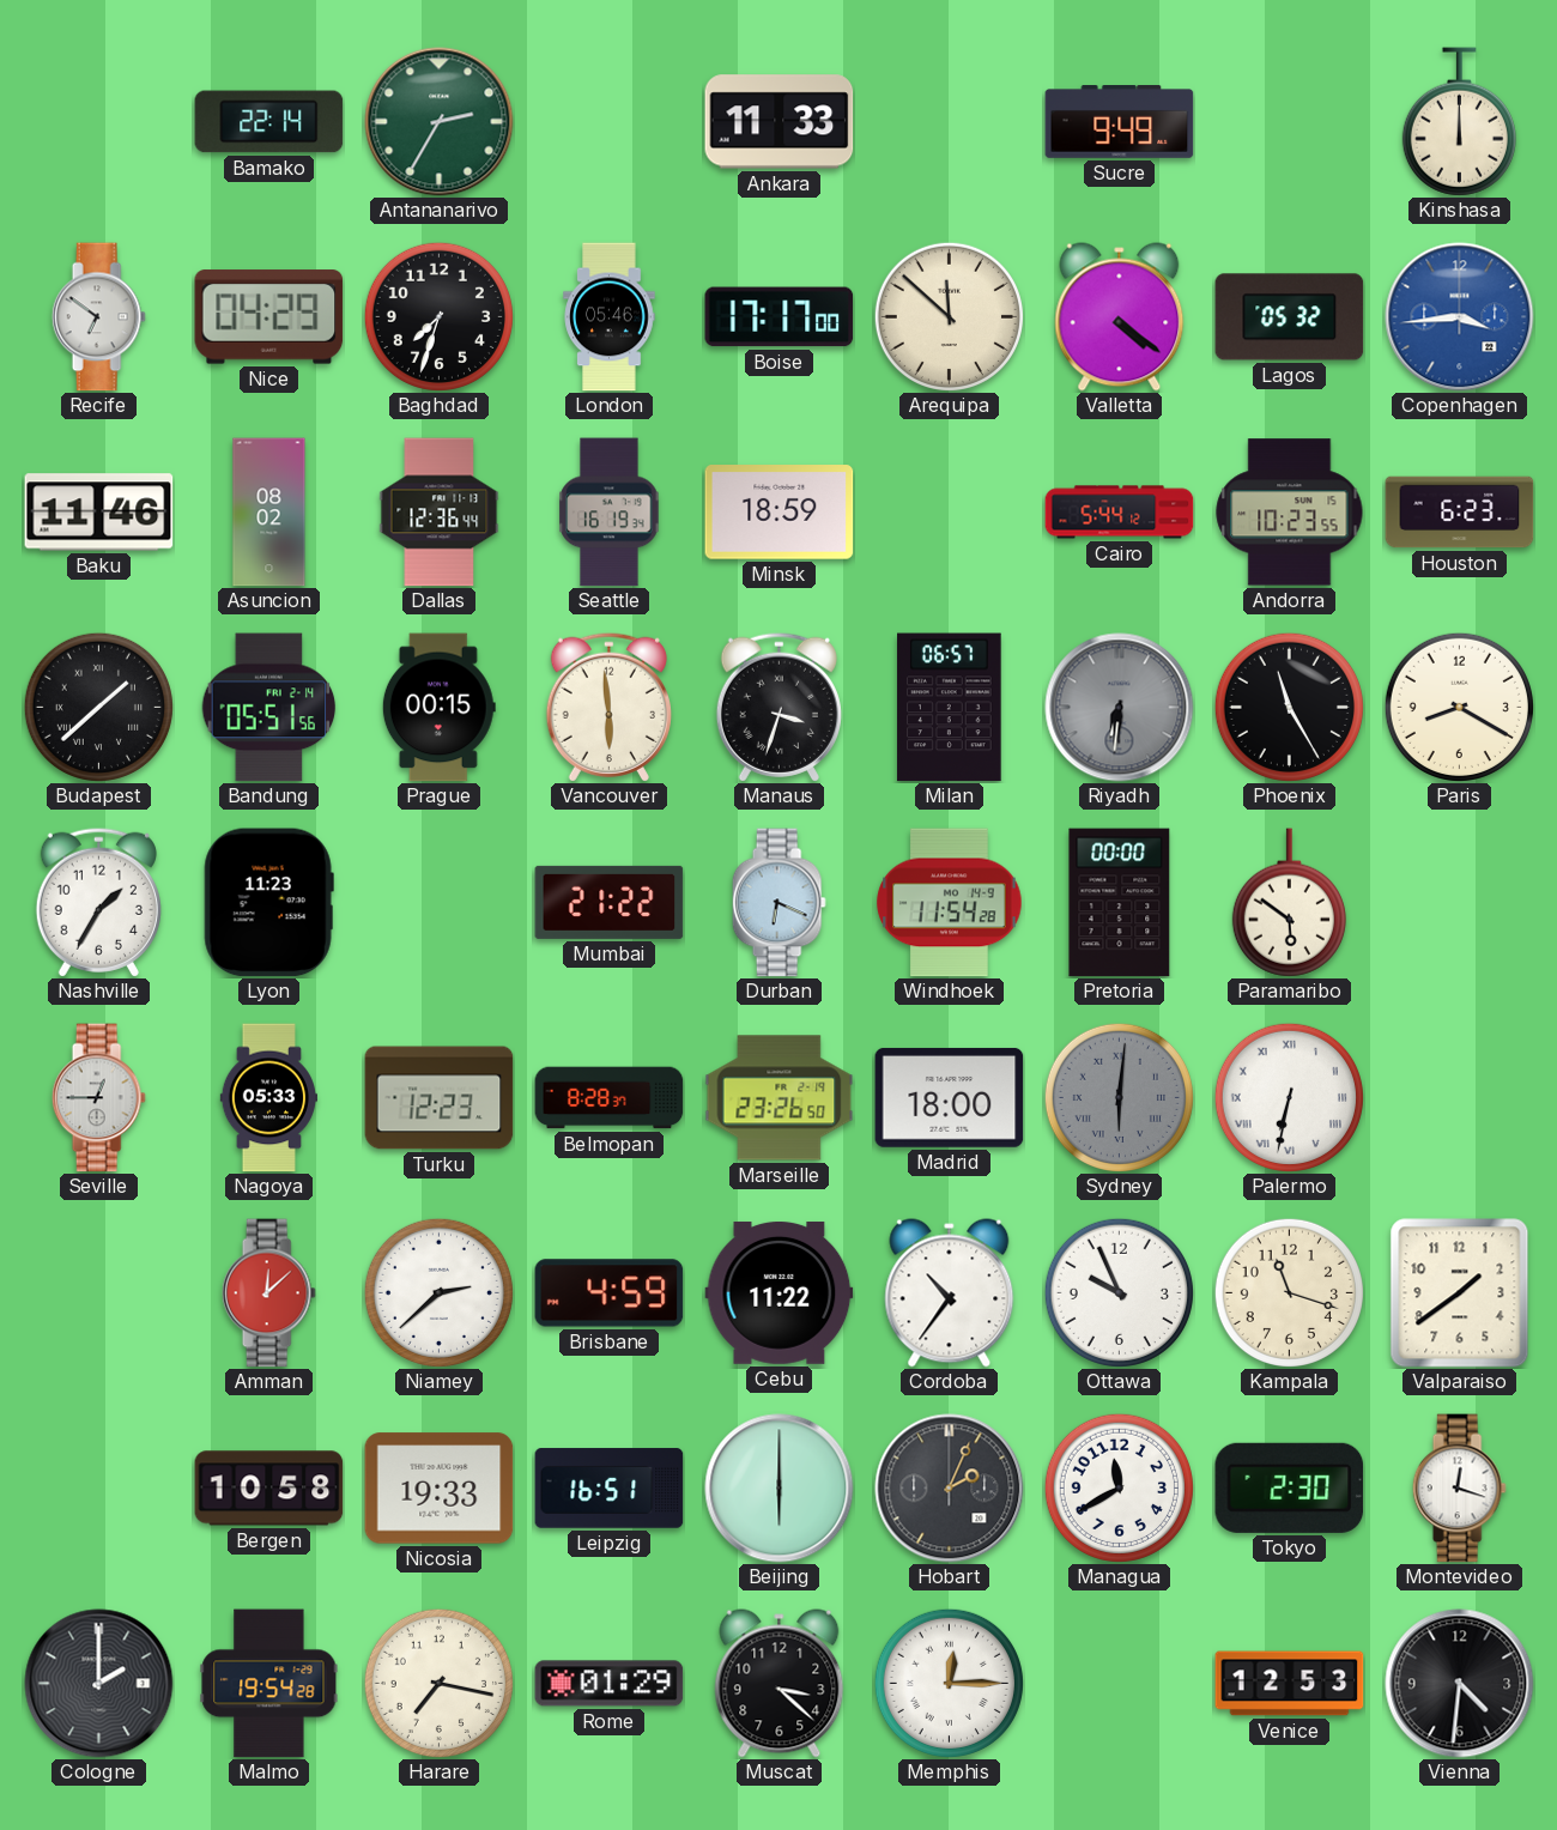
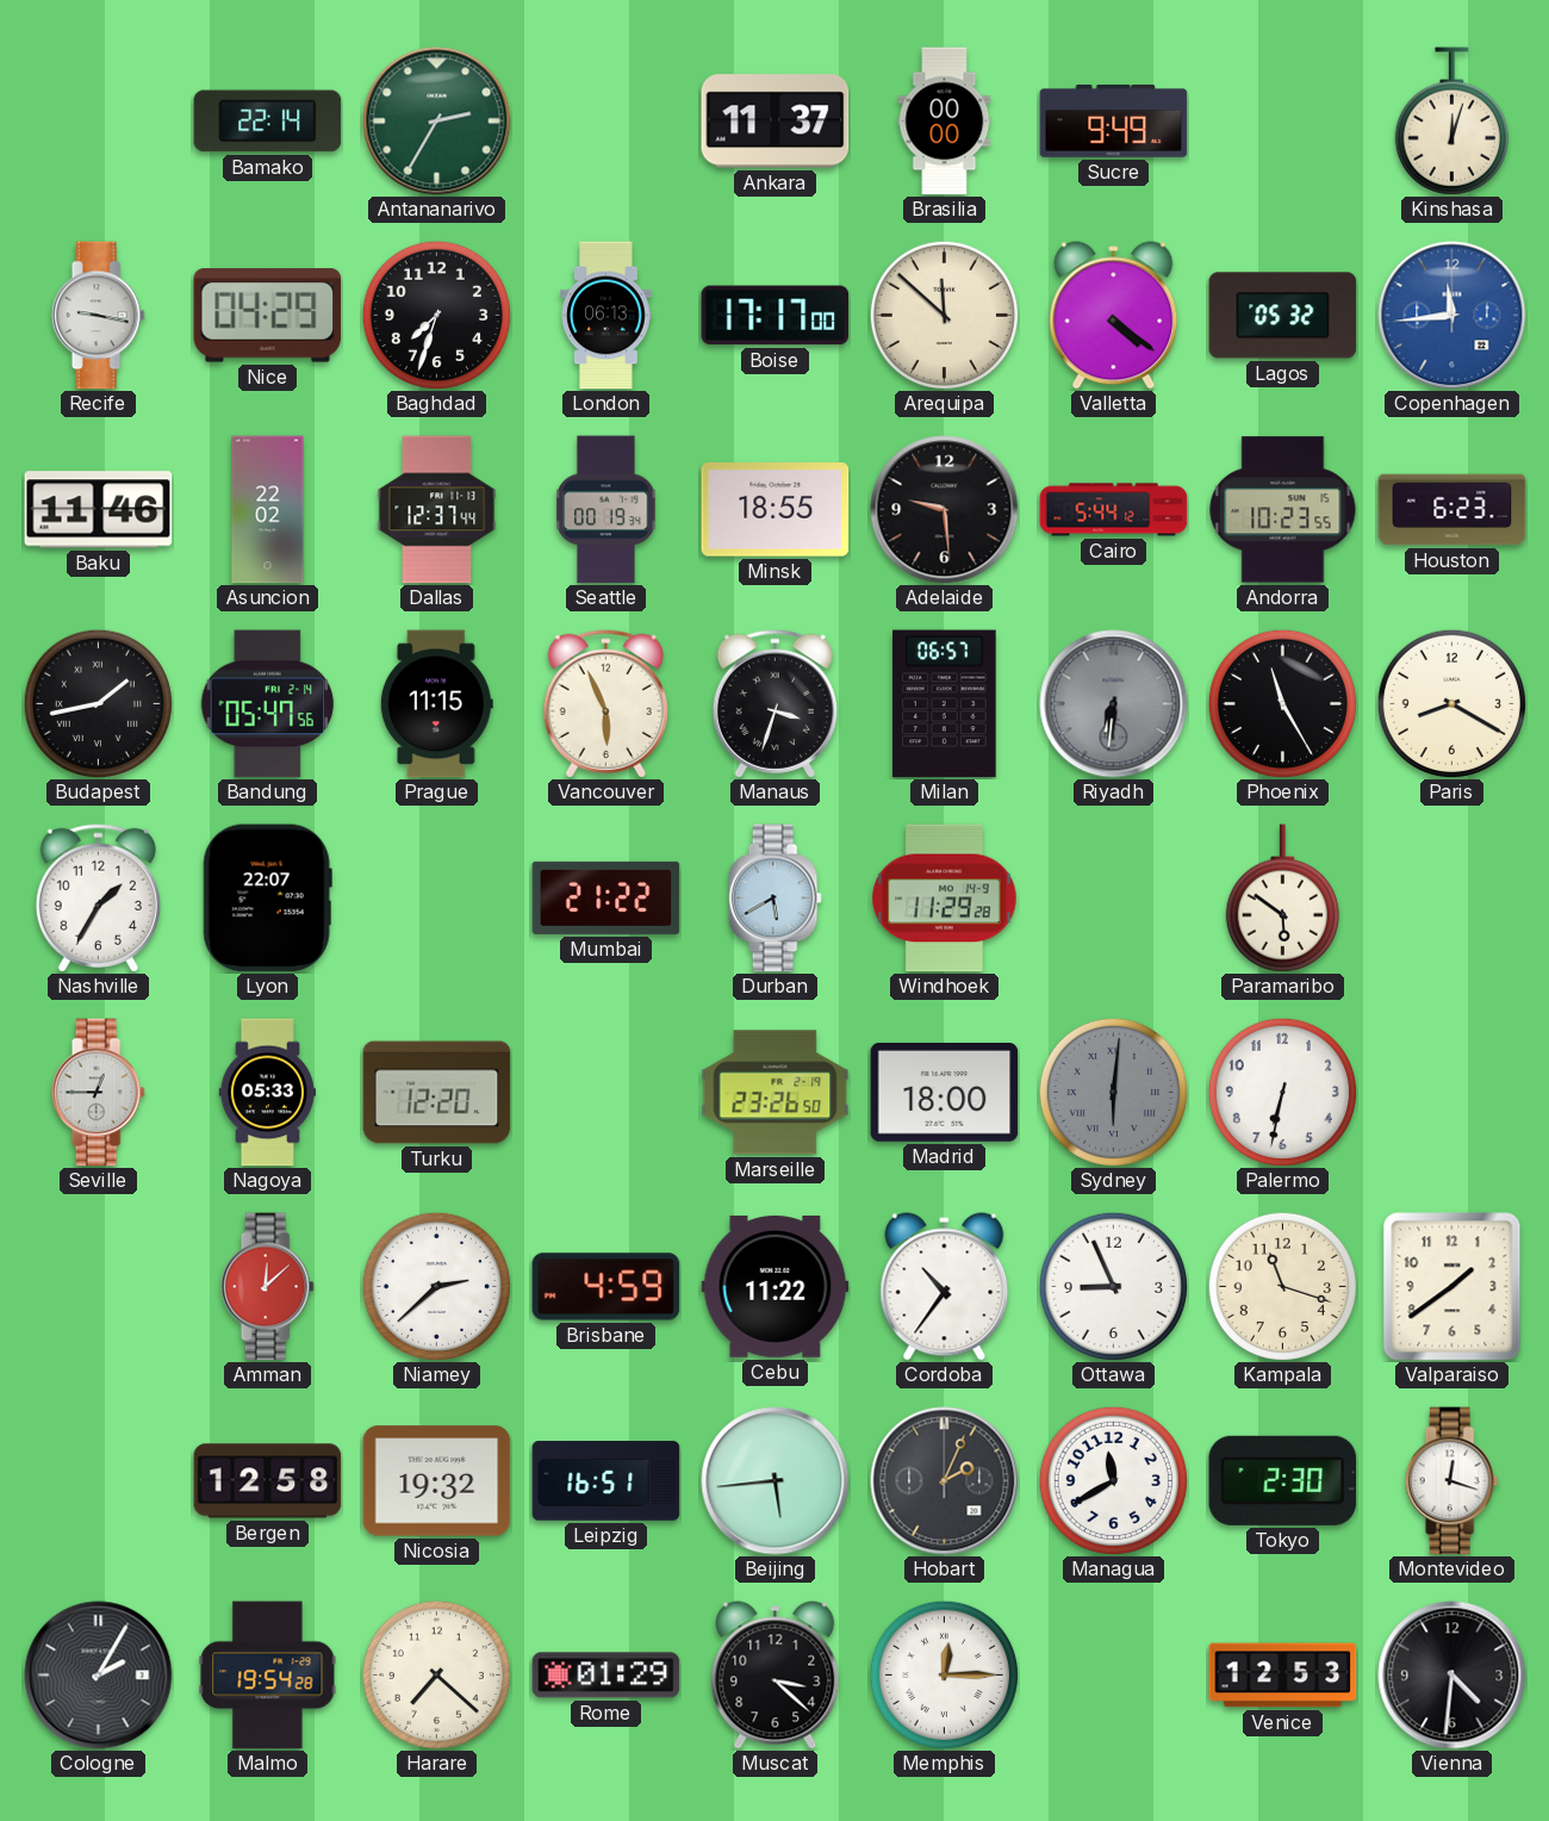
Ankara: 11:33 -> 11:37
Brasilia: none -> 00:00
Kinshasa: 12:00 -> 12:03
Recife: 6:51 -> 9:17
London: 05:46 -> 06:13
Copenhagen: 3:44 -> 11:44
Asuncion: 08:02 -> 22:02
Dallas: 12:36 -> 12:37
Seattle: 16:19 -> 00:19
Minsk: 18:59 -> 18:55
Adelaide: none -> 9:29
Budapest: 1:38 -> 1:43
Bandung: 05:51 -> 05:47
Prague: 00:15 -> 11:15
Vancouver: 5:59 -> 5:56
Lyon: 11:23 -> 22:07
Durban: 6:19 -> 5:40
Windhoek: 11:54 -> 11:29
Pretoria: 00:00 -> none
Turku: 12:23 -> 12:20
Belmopan: 8:28 -> none
Palermo numerals: Roman -> Arabic
Ottawa: 9:56 -> 8:56
Bergen: 10:58 -> 12:58
Nicosia: 19:33 -> 19:32
Beijing: 6:00 -> 5:44
Cologne: 2:00 -> 2:05
Harare: 7:17 -> 7:22
